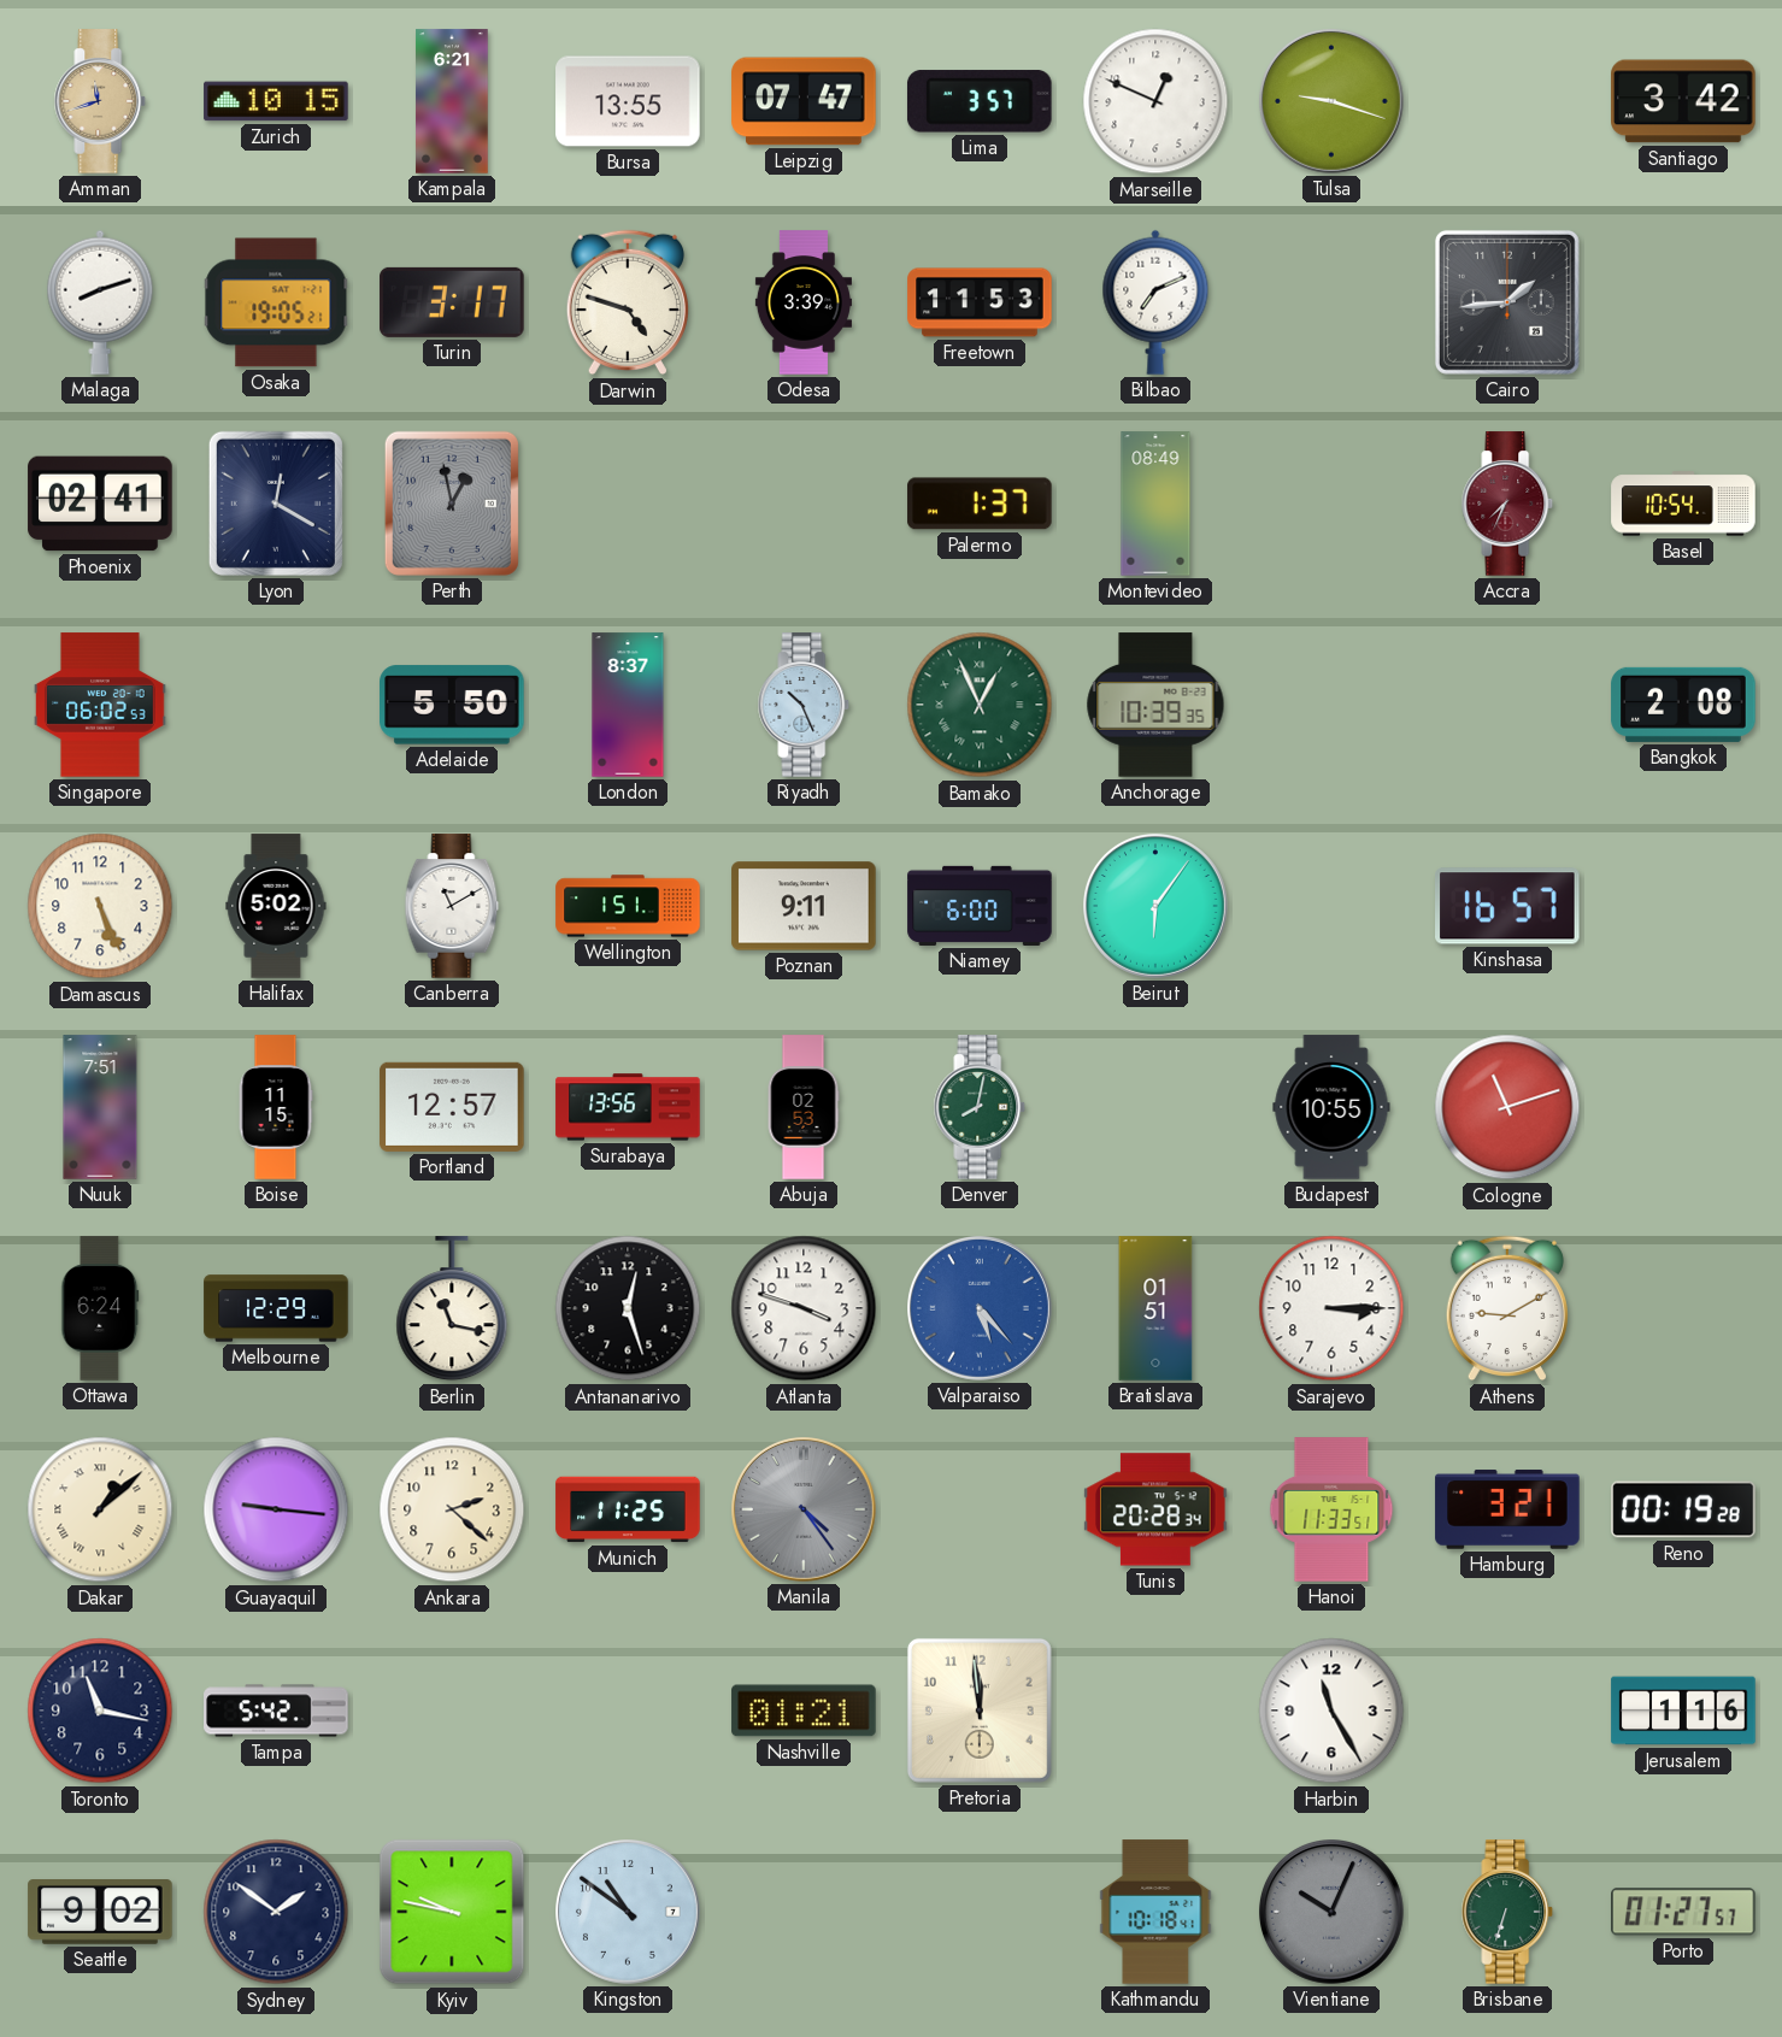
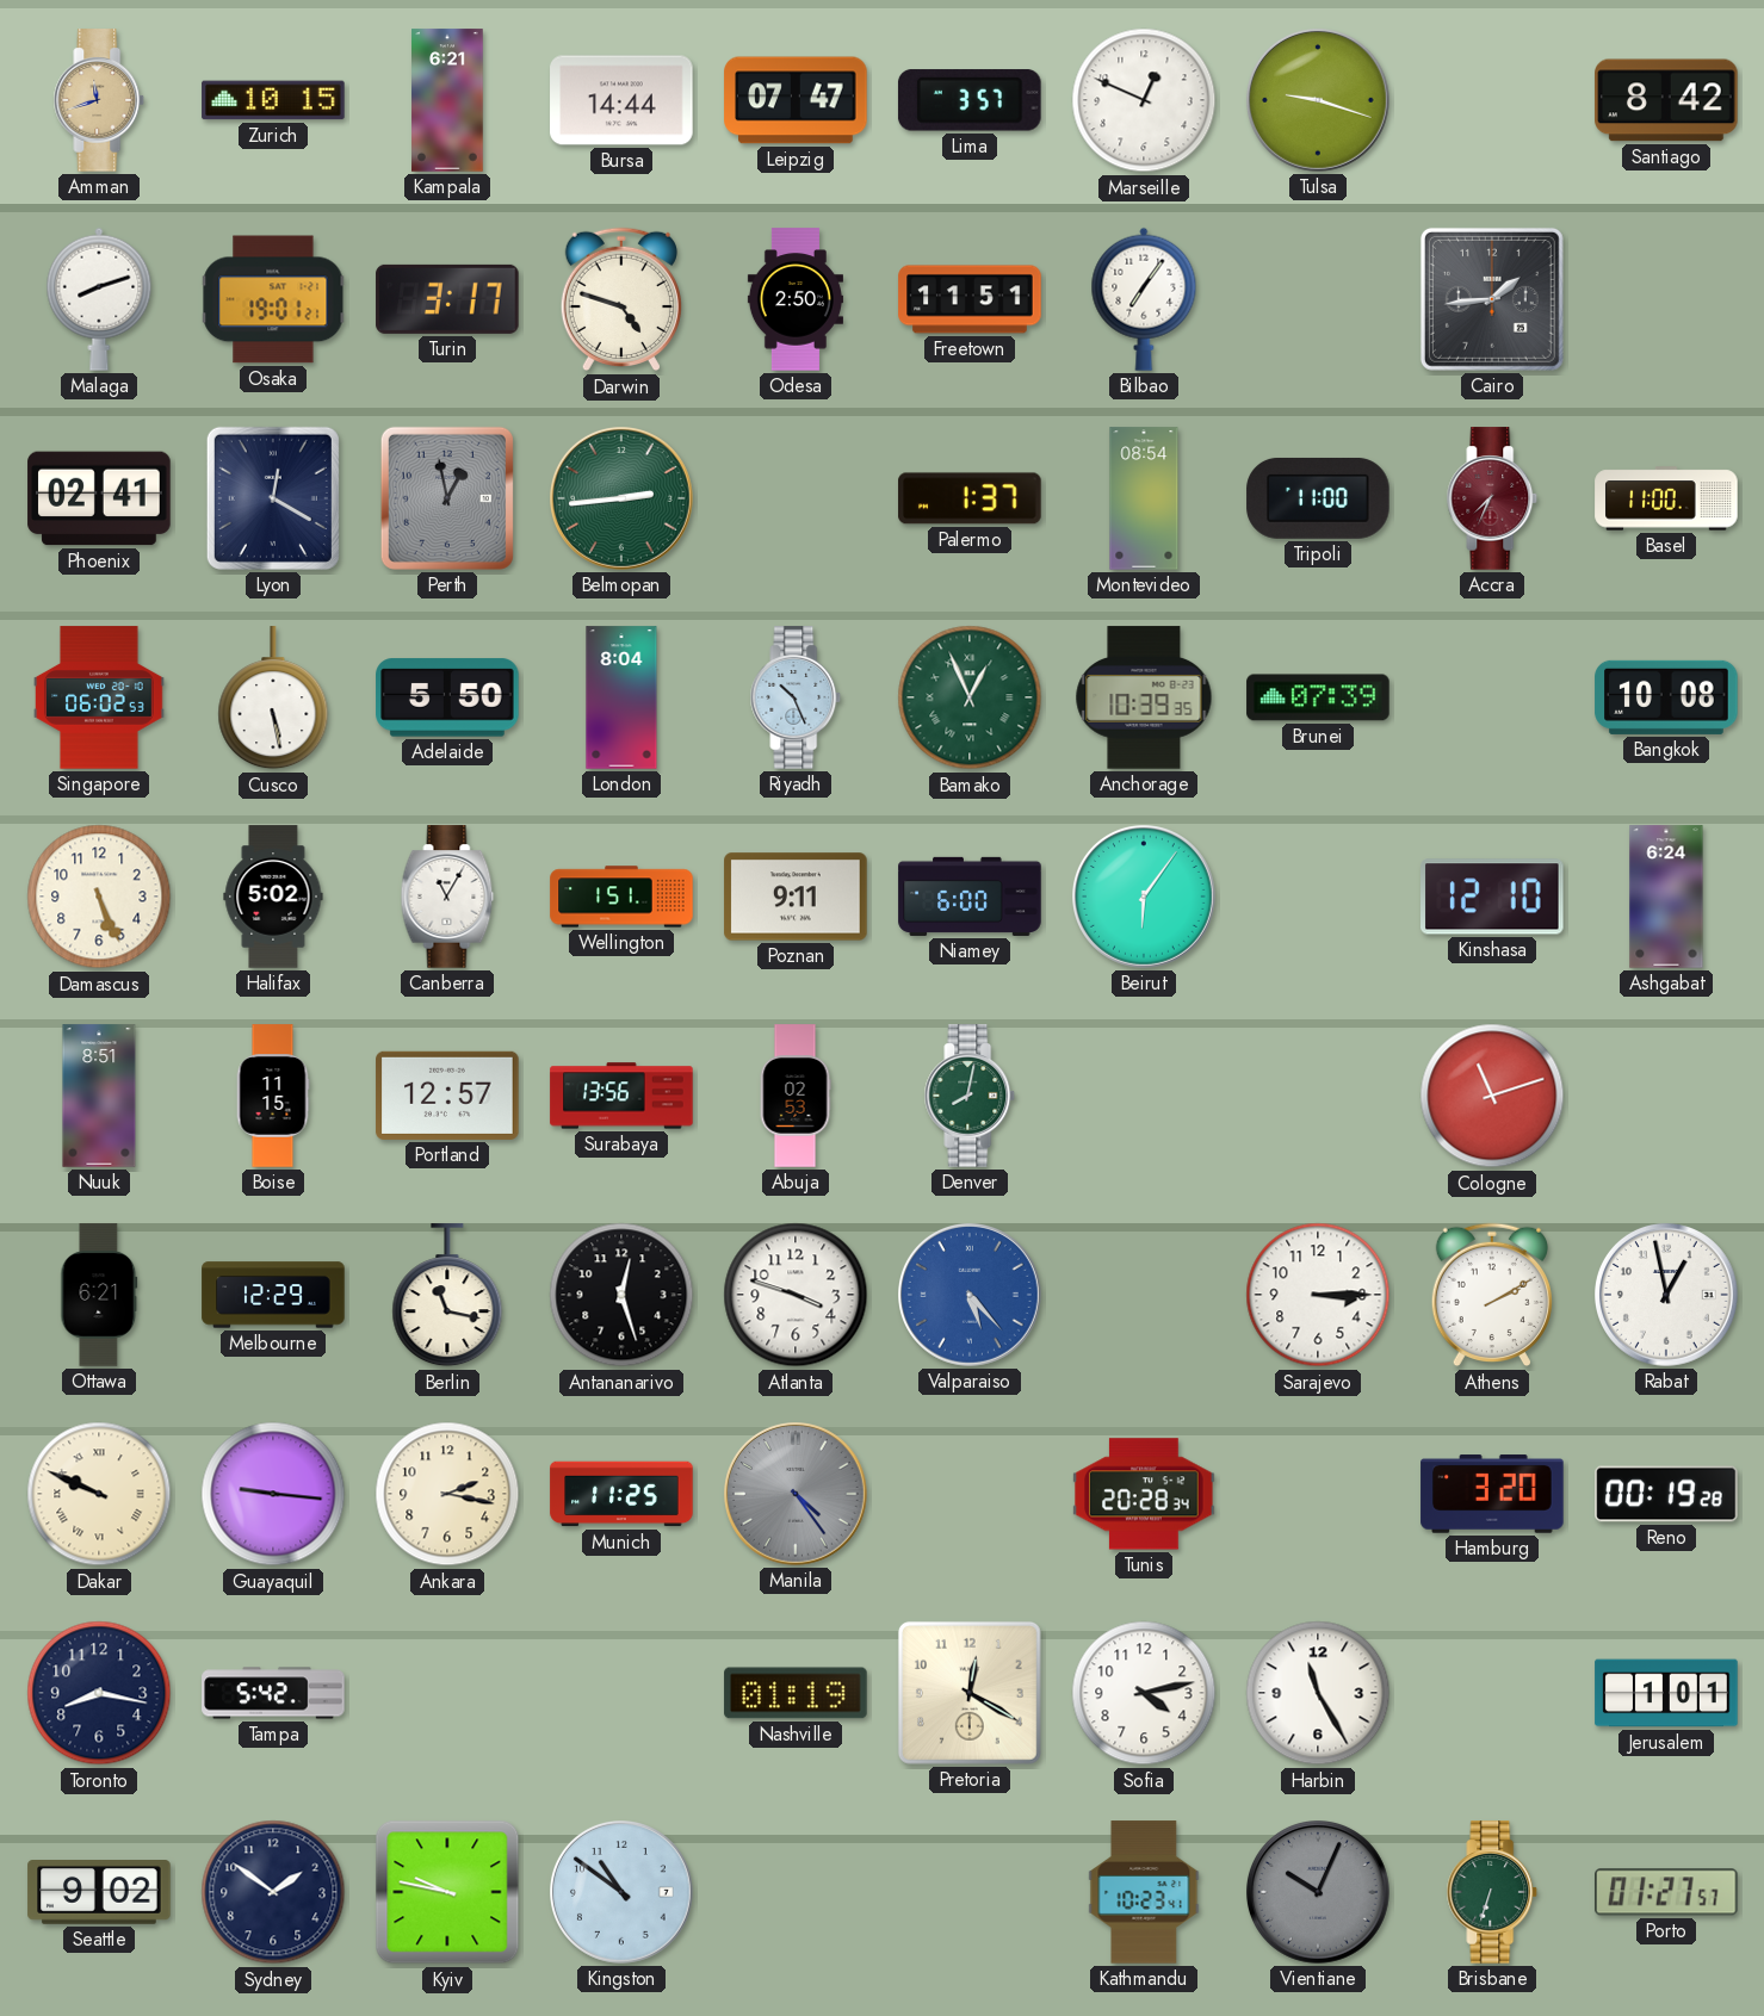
Bursa: 13:55 -> 14:44
Santiago: 3:42 -> 8:42
Osaka: 19:05 -> 19:01
Odesa: 3:39 -> 2:50
Freetown: 11:53 -> 11:51
Bilbao: 7:11 -> 7:06
Belmopan: none -> 2:44
Montevideo: 08:49 -> 08:54
Tripoli: none -> 11:00
Basel: 10:54 -> 11:00
Cusco: none -> 5:28
London: 8:37 -> 8:04
Brunei: none -> 07:39
Bangkok: 2:08 -> 10:08
Canberra: 11:10 -> 11:05
Kinshasa: 16:57 -> 12:10
Ashgabat: none -> 6:24
Nuuk: 7:51 -> 8:51
Budapest: 10:55 -> none
Ottawa: 6:24 -> 6:21
Bratislava: 01:51 -> none
Athens: 9:10 -> 2:10
Rabat: none -> 12:58
Dakar: 1:08 -> 9:49
Ankara: 2:22 -> 2:17
Hanoi: 11:33 -> none
Hamburg: 3:21 -> 3:20
Toronto: 11:17 -> 8:17
Nashville: 01:21 -> 01:19
Pretoria: 11:59 -> 12:20
Sofia: none -> 4:13
Jerusalem: 1:16 -> 1:01
Kathmandu: 10:18 -> 10:23
